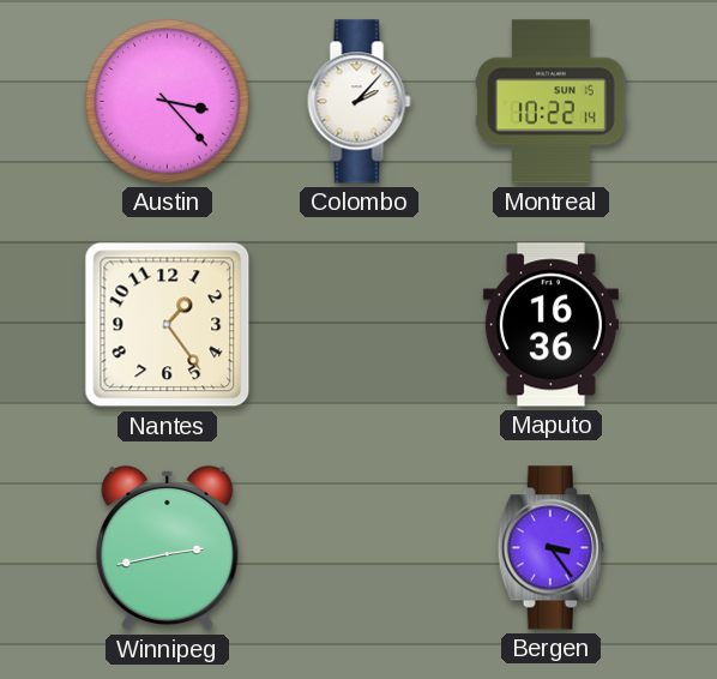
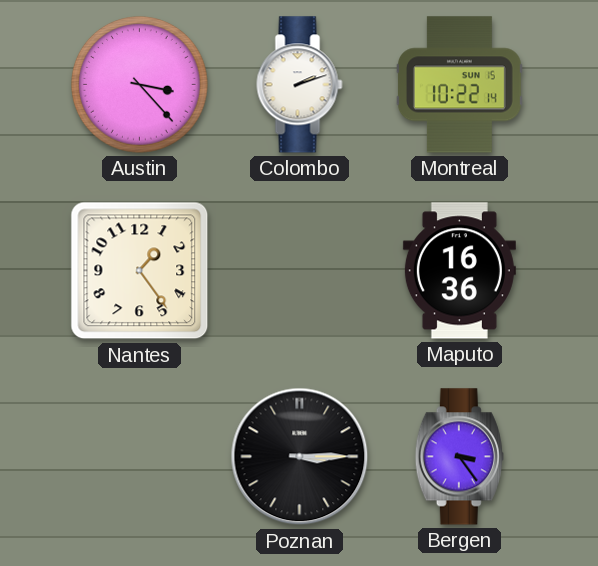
Colombo: 2:07 -> 2:12
Winnipeg: 2:43 -> none
Poznan: none -> 3:15
